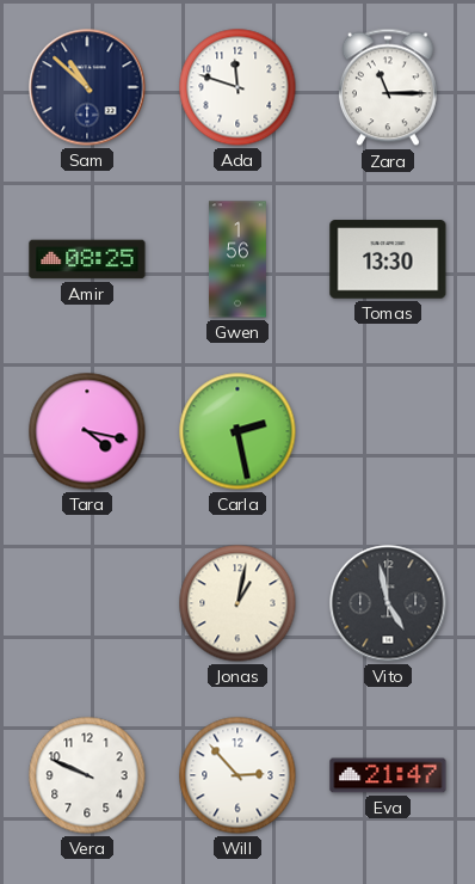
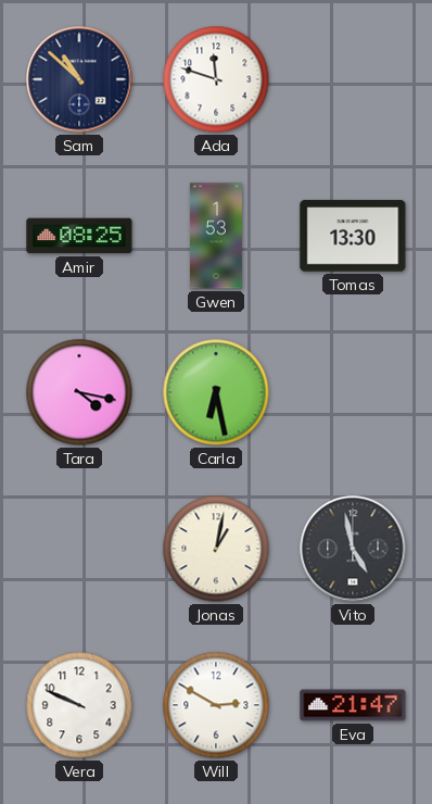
Zara: 11:15 -> none
Gwen: 1:56 -> 1:53
Carla: 2:28 -> 6:28
Will: 2:53 -> 2:50
